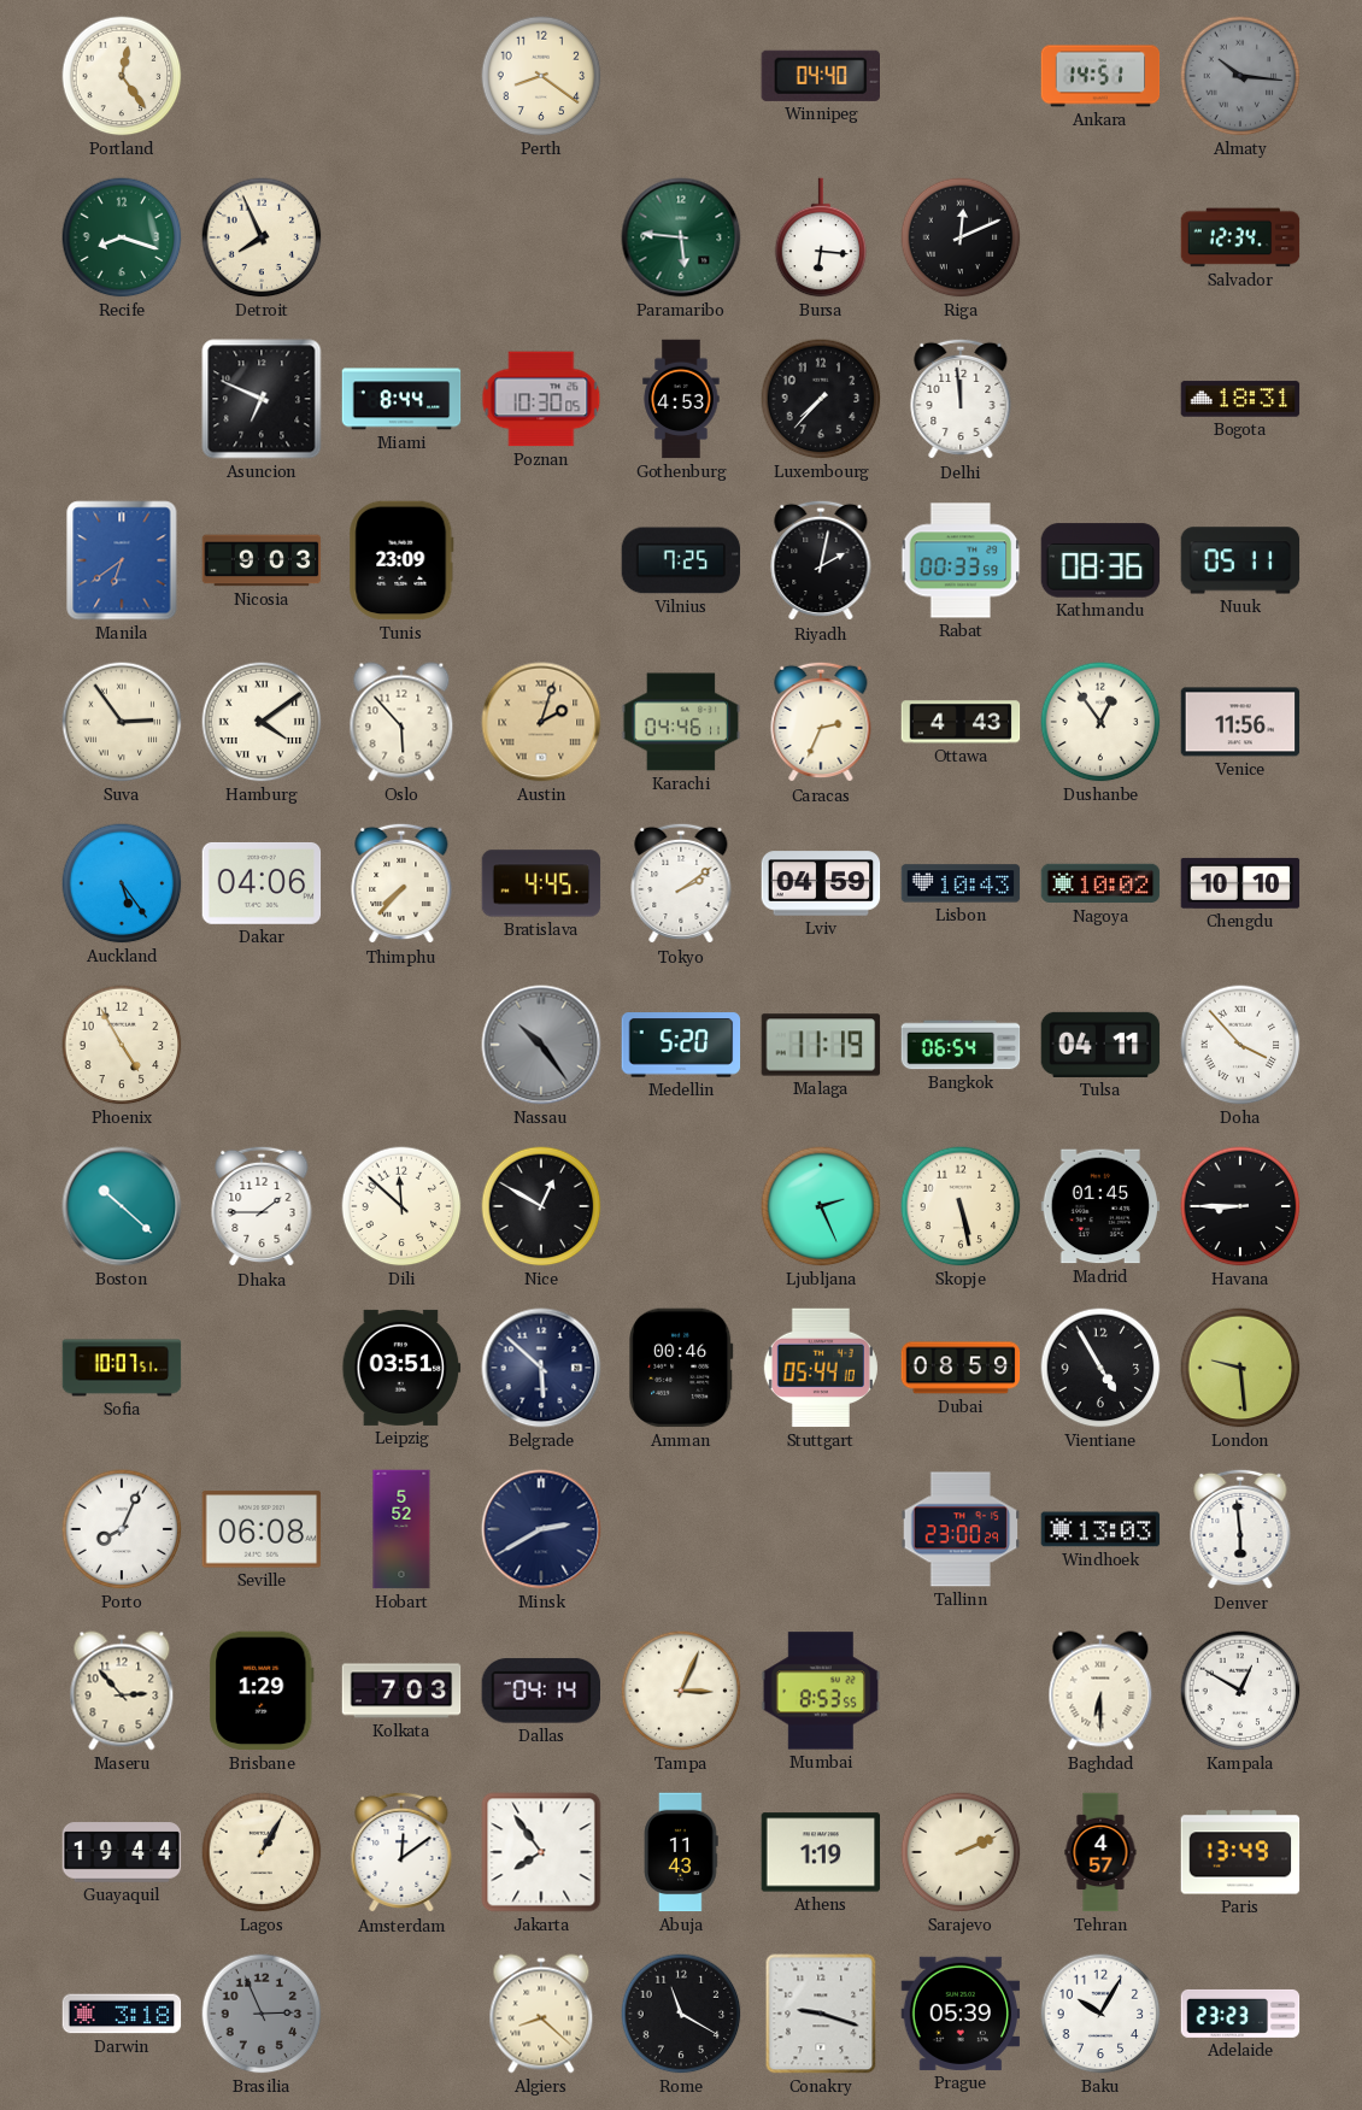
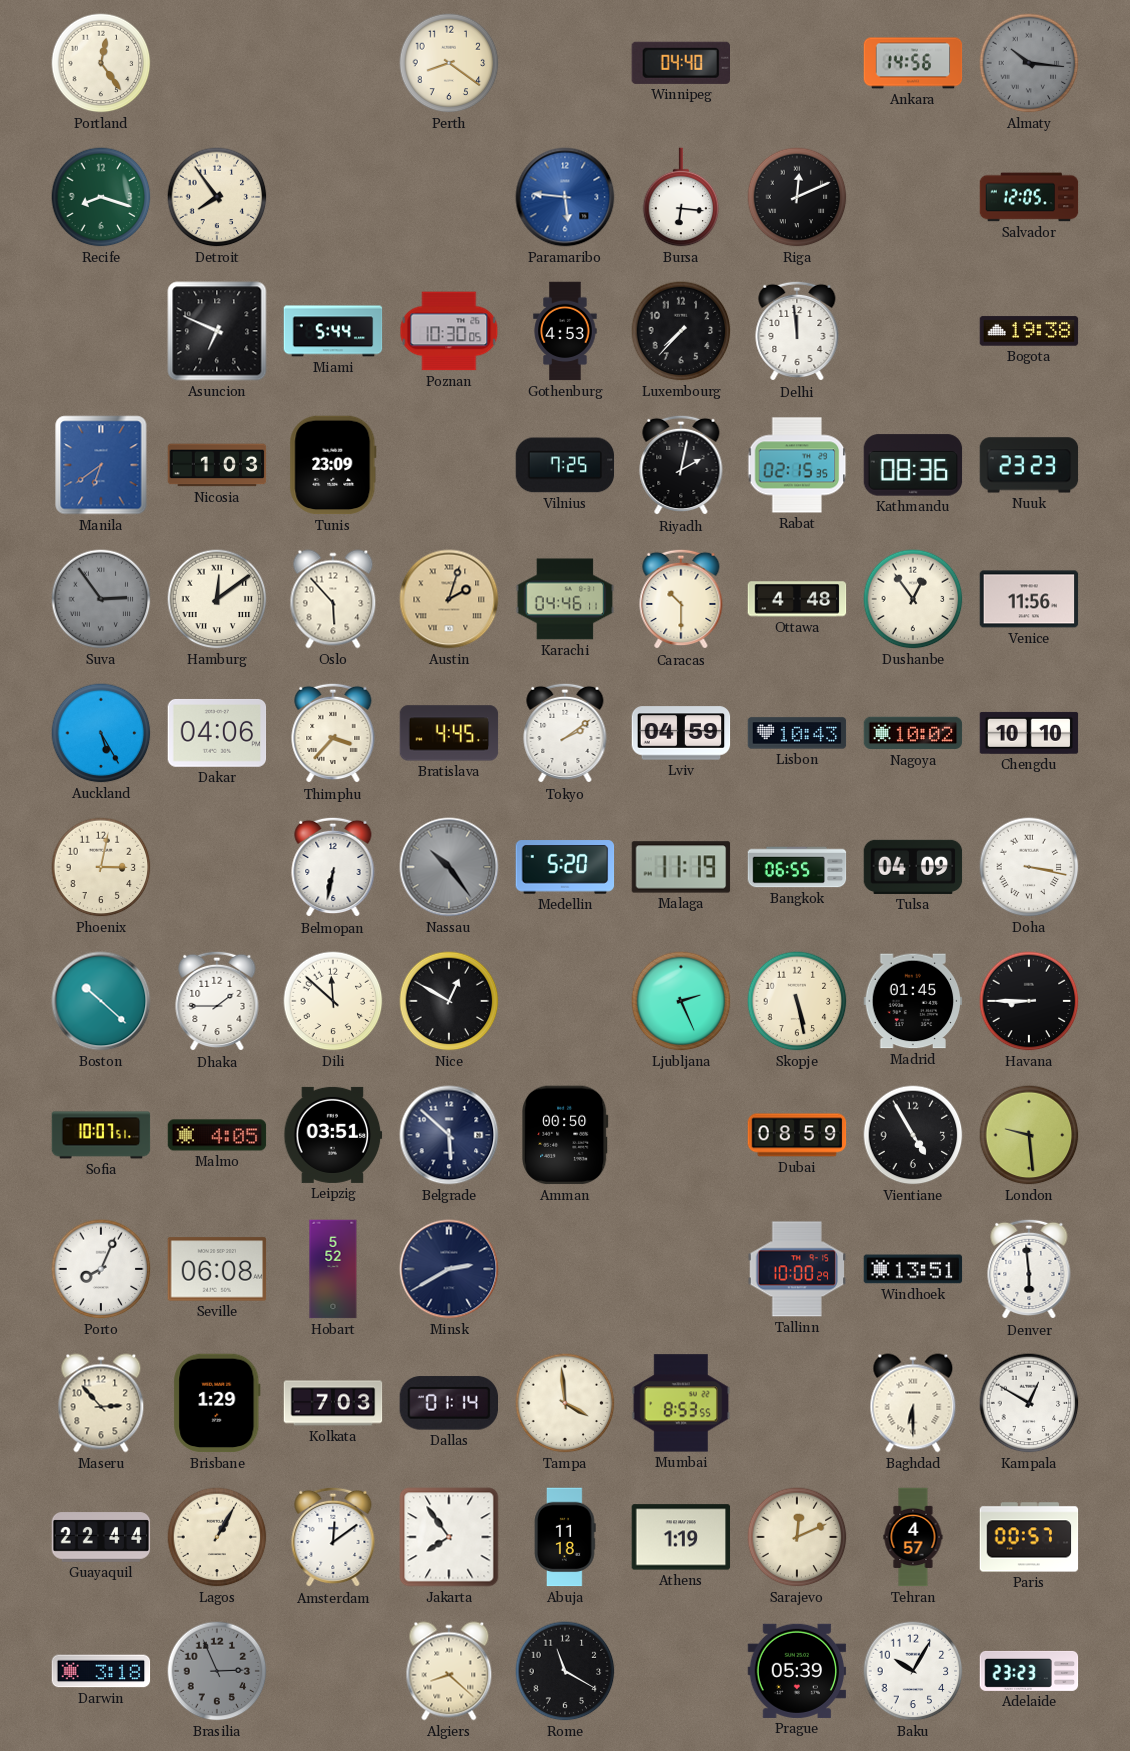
Ankara: 14:51 -> 14:56
Detroit: 7:56 -> 7:54
Paramaribo dial: green -> blue
Salvador: 12:34 -> 12:05
Miami: 8:44 -> 5:44
Bogota: 18:31 -> 19:38
Nicosia: 9:03 -> 1:03
Rabat: 00:33 -> 02:15
Nuuk: 05:11 -> 23:23
Suva dial: cream -> grey
Hamburg: 4:09 -> 12:09
Caracas: 2:34 -> 10:30
Ottawa: 4:43 -> 4:48
Auckland: 5:24 -> 5:25
Thimphu: 7:37 -> 3:37
Phoenix: 4:55 -> 3:02
Belmopan: none -> 6:32
Bangkok: 06:54 -> 06:55
Tulsa: 04:11 -> 04:09
Doha: 3:53 -> 3:17
Malmo: none -> 4:05
Amman: 00:46 -> 00:50
Stuttgart: 05:44 -> none
Tallinn: 23:00 -> 10:00
Windhoek: 13:03 -> 13:51
Dallas: 04:14 -> 01:14
Tampa: 3:04 -> 3:59
Guayaquil: 19:44 -> 22:44
Abuja: 11:43 -> 11:18
Sarajevo: 2:11 -> 12:11
Paris: 13:49 -> 00:57
Conakry: 9:18 -> none
